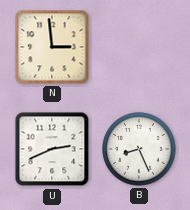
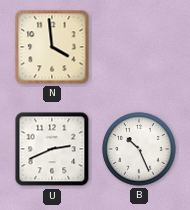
N: 2:59 -> 3:59
B: 8:26 -> 10:26
